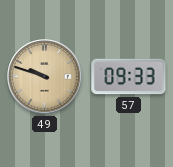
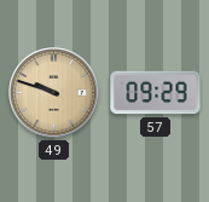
57: 09:33 -> 09:29
